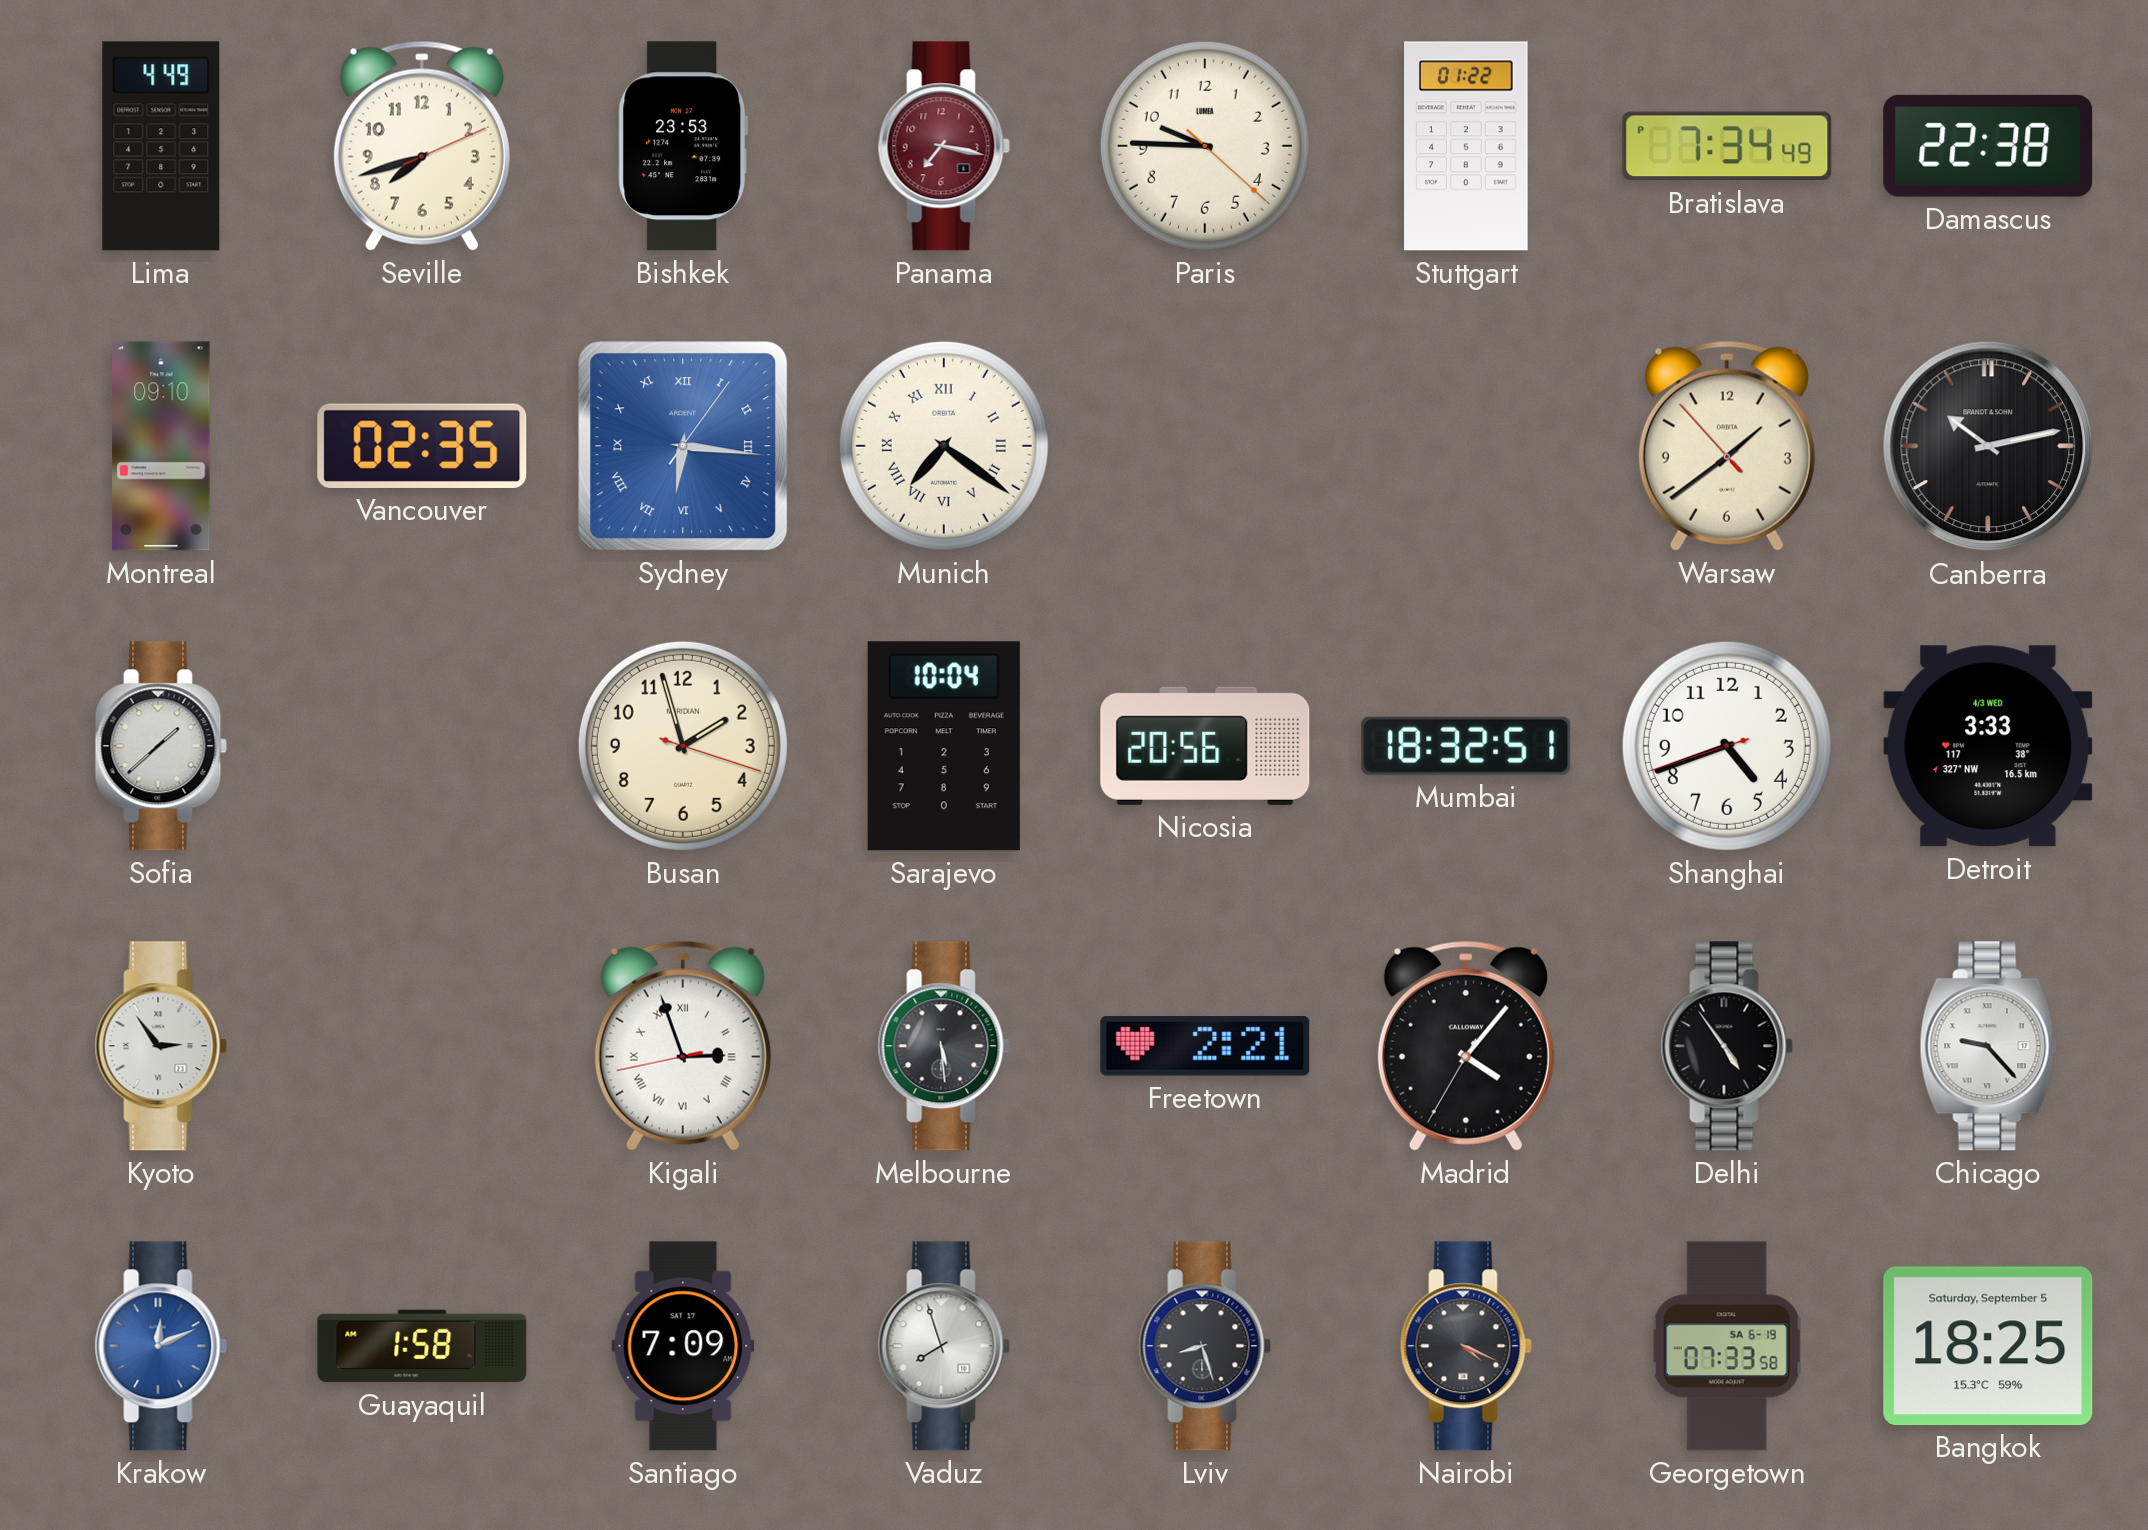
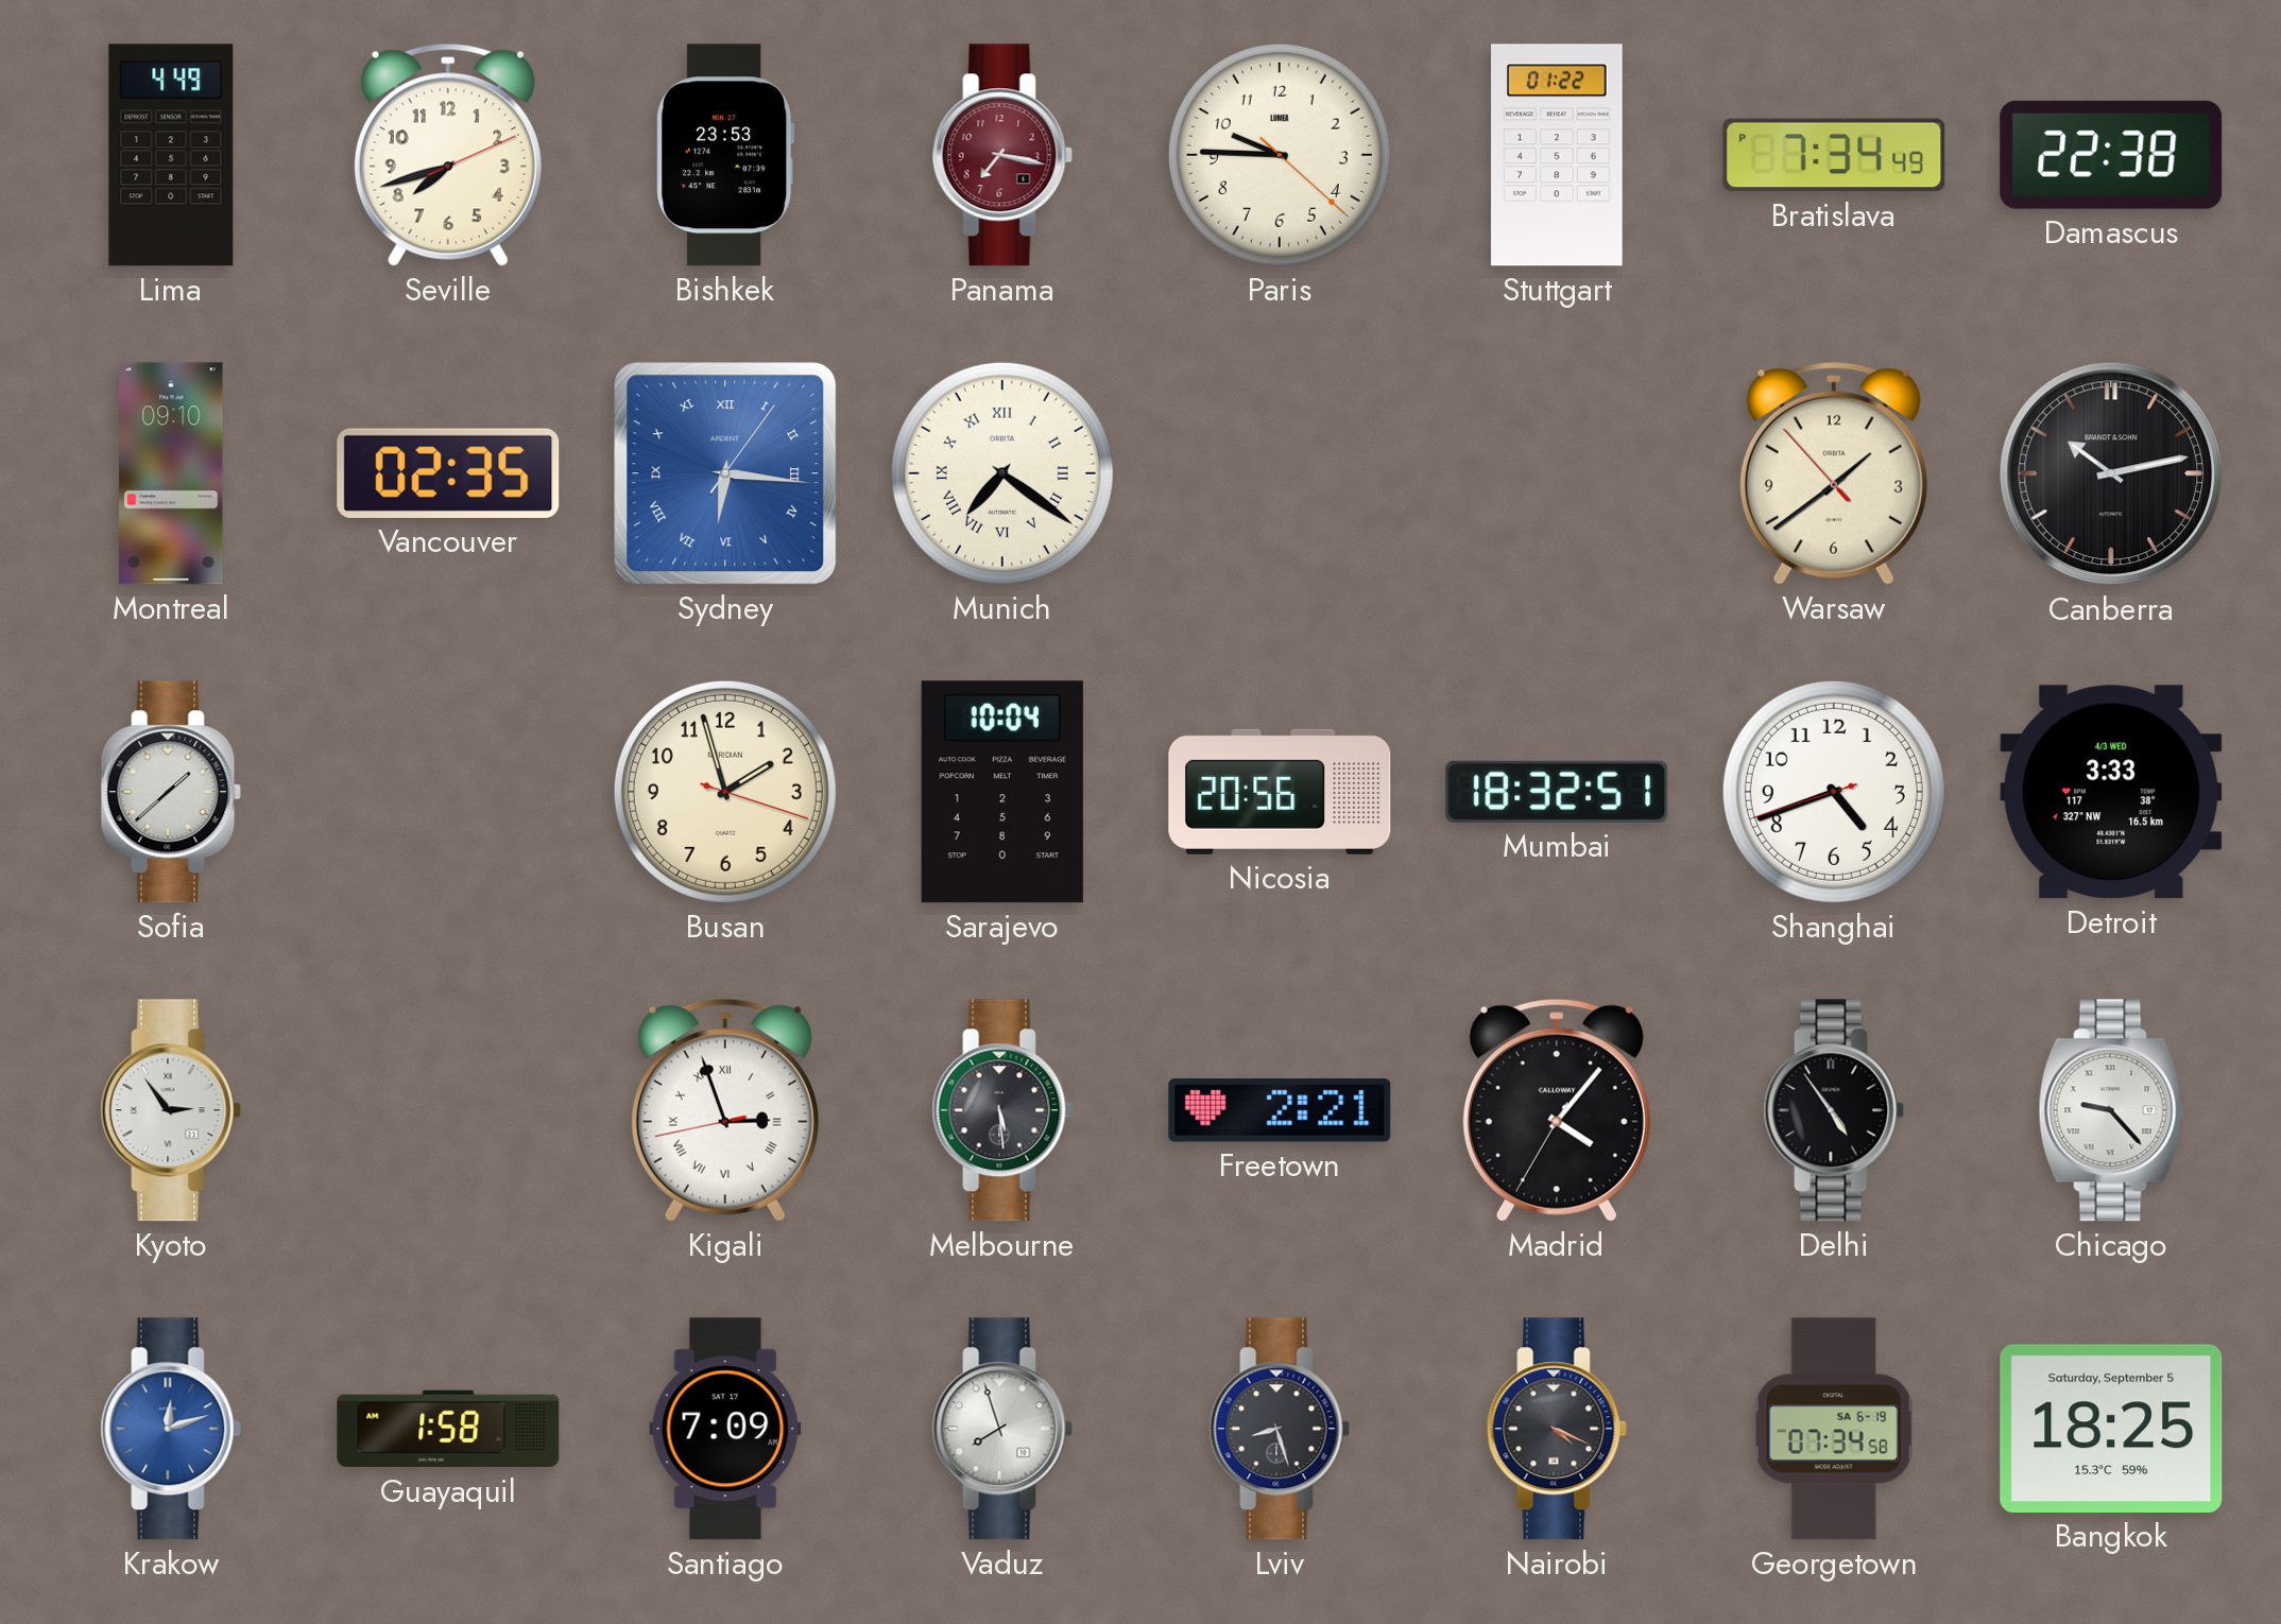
Krakow: 12:11 -> 12:12
Georgetown: 07:33 -> 07:34
